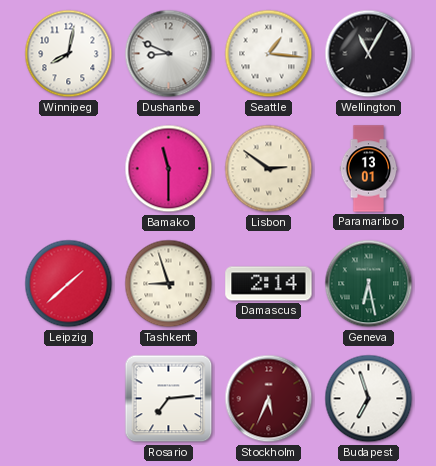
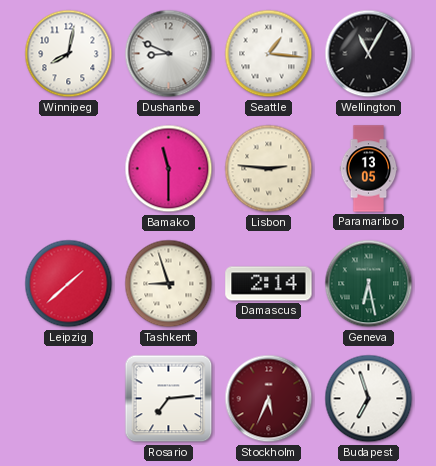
Lisbon: 2:51 -> 2:46
Paramaribo: 13:01 -> 13:05
